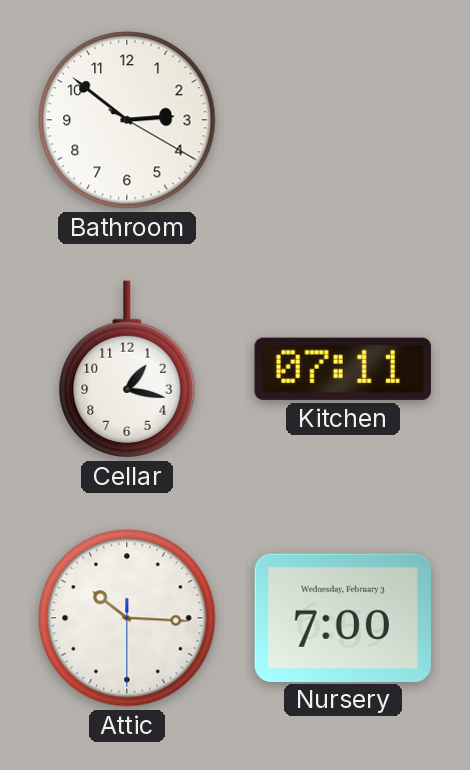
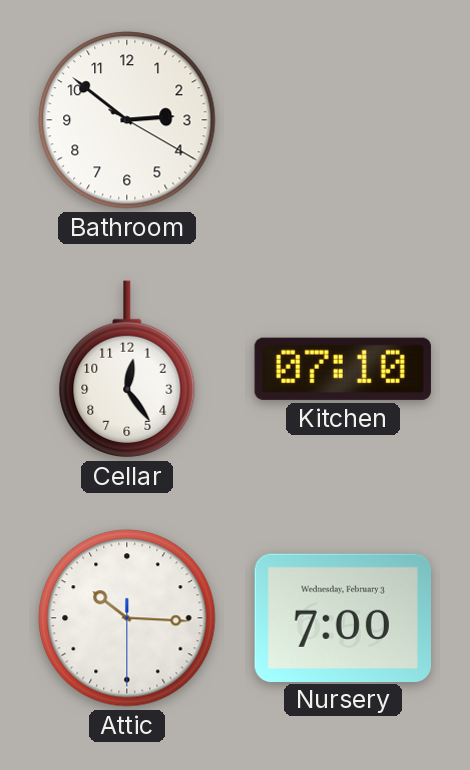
Cellar: 1:17 -> 12:24
Kitchen: 07:11 -> 07:10
